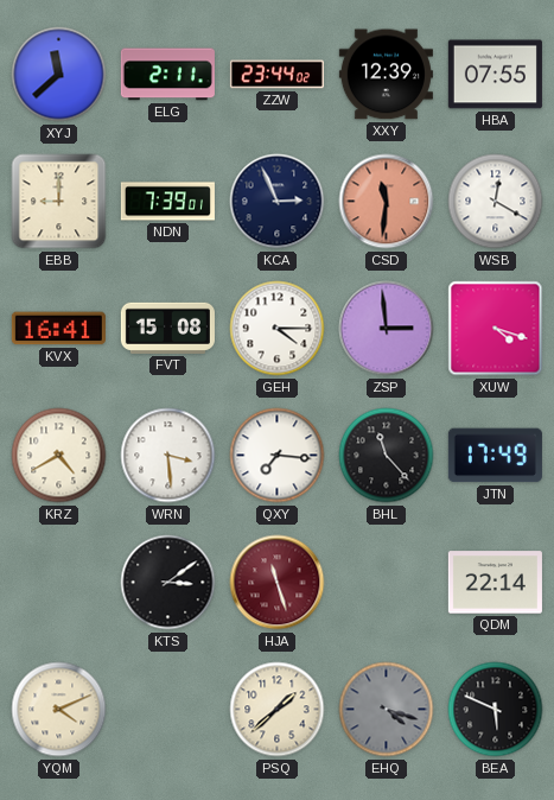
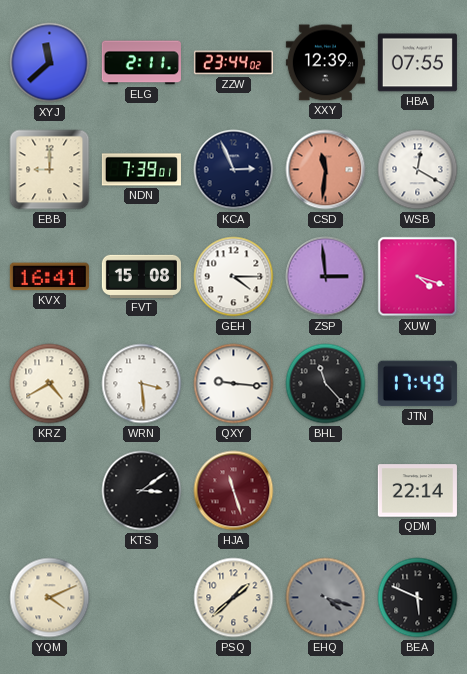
QXY: 7:16 -> 9:16
